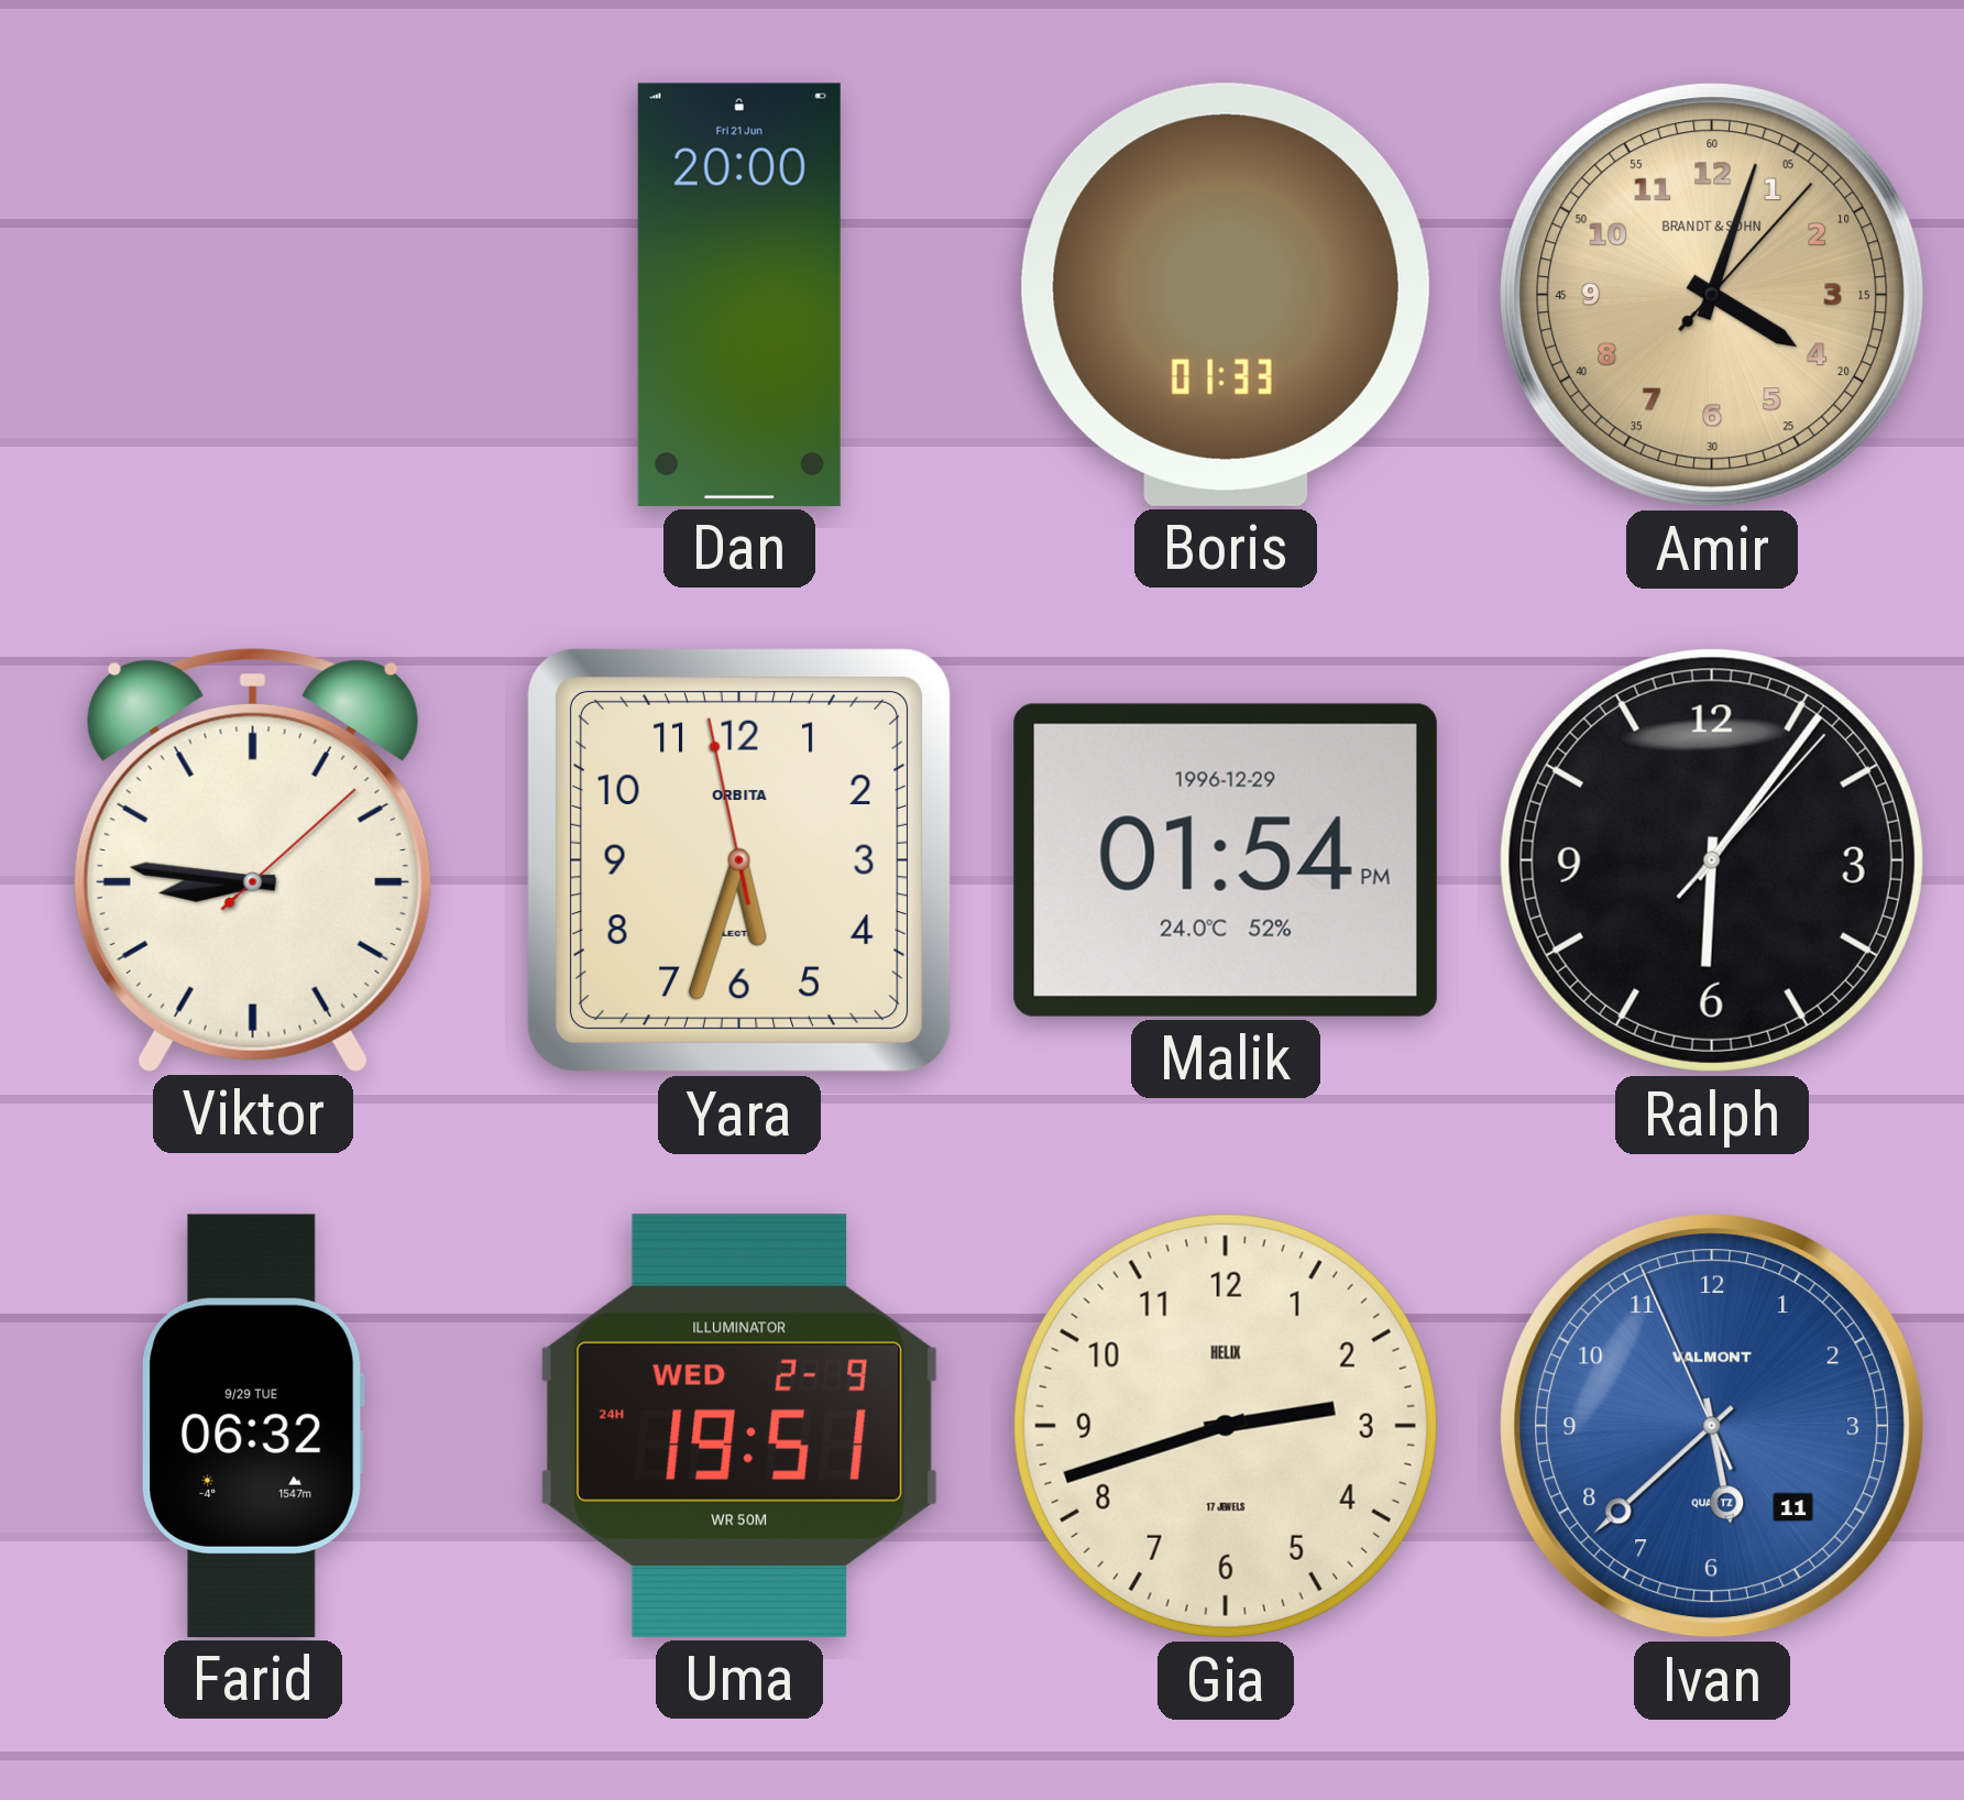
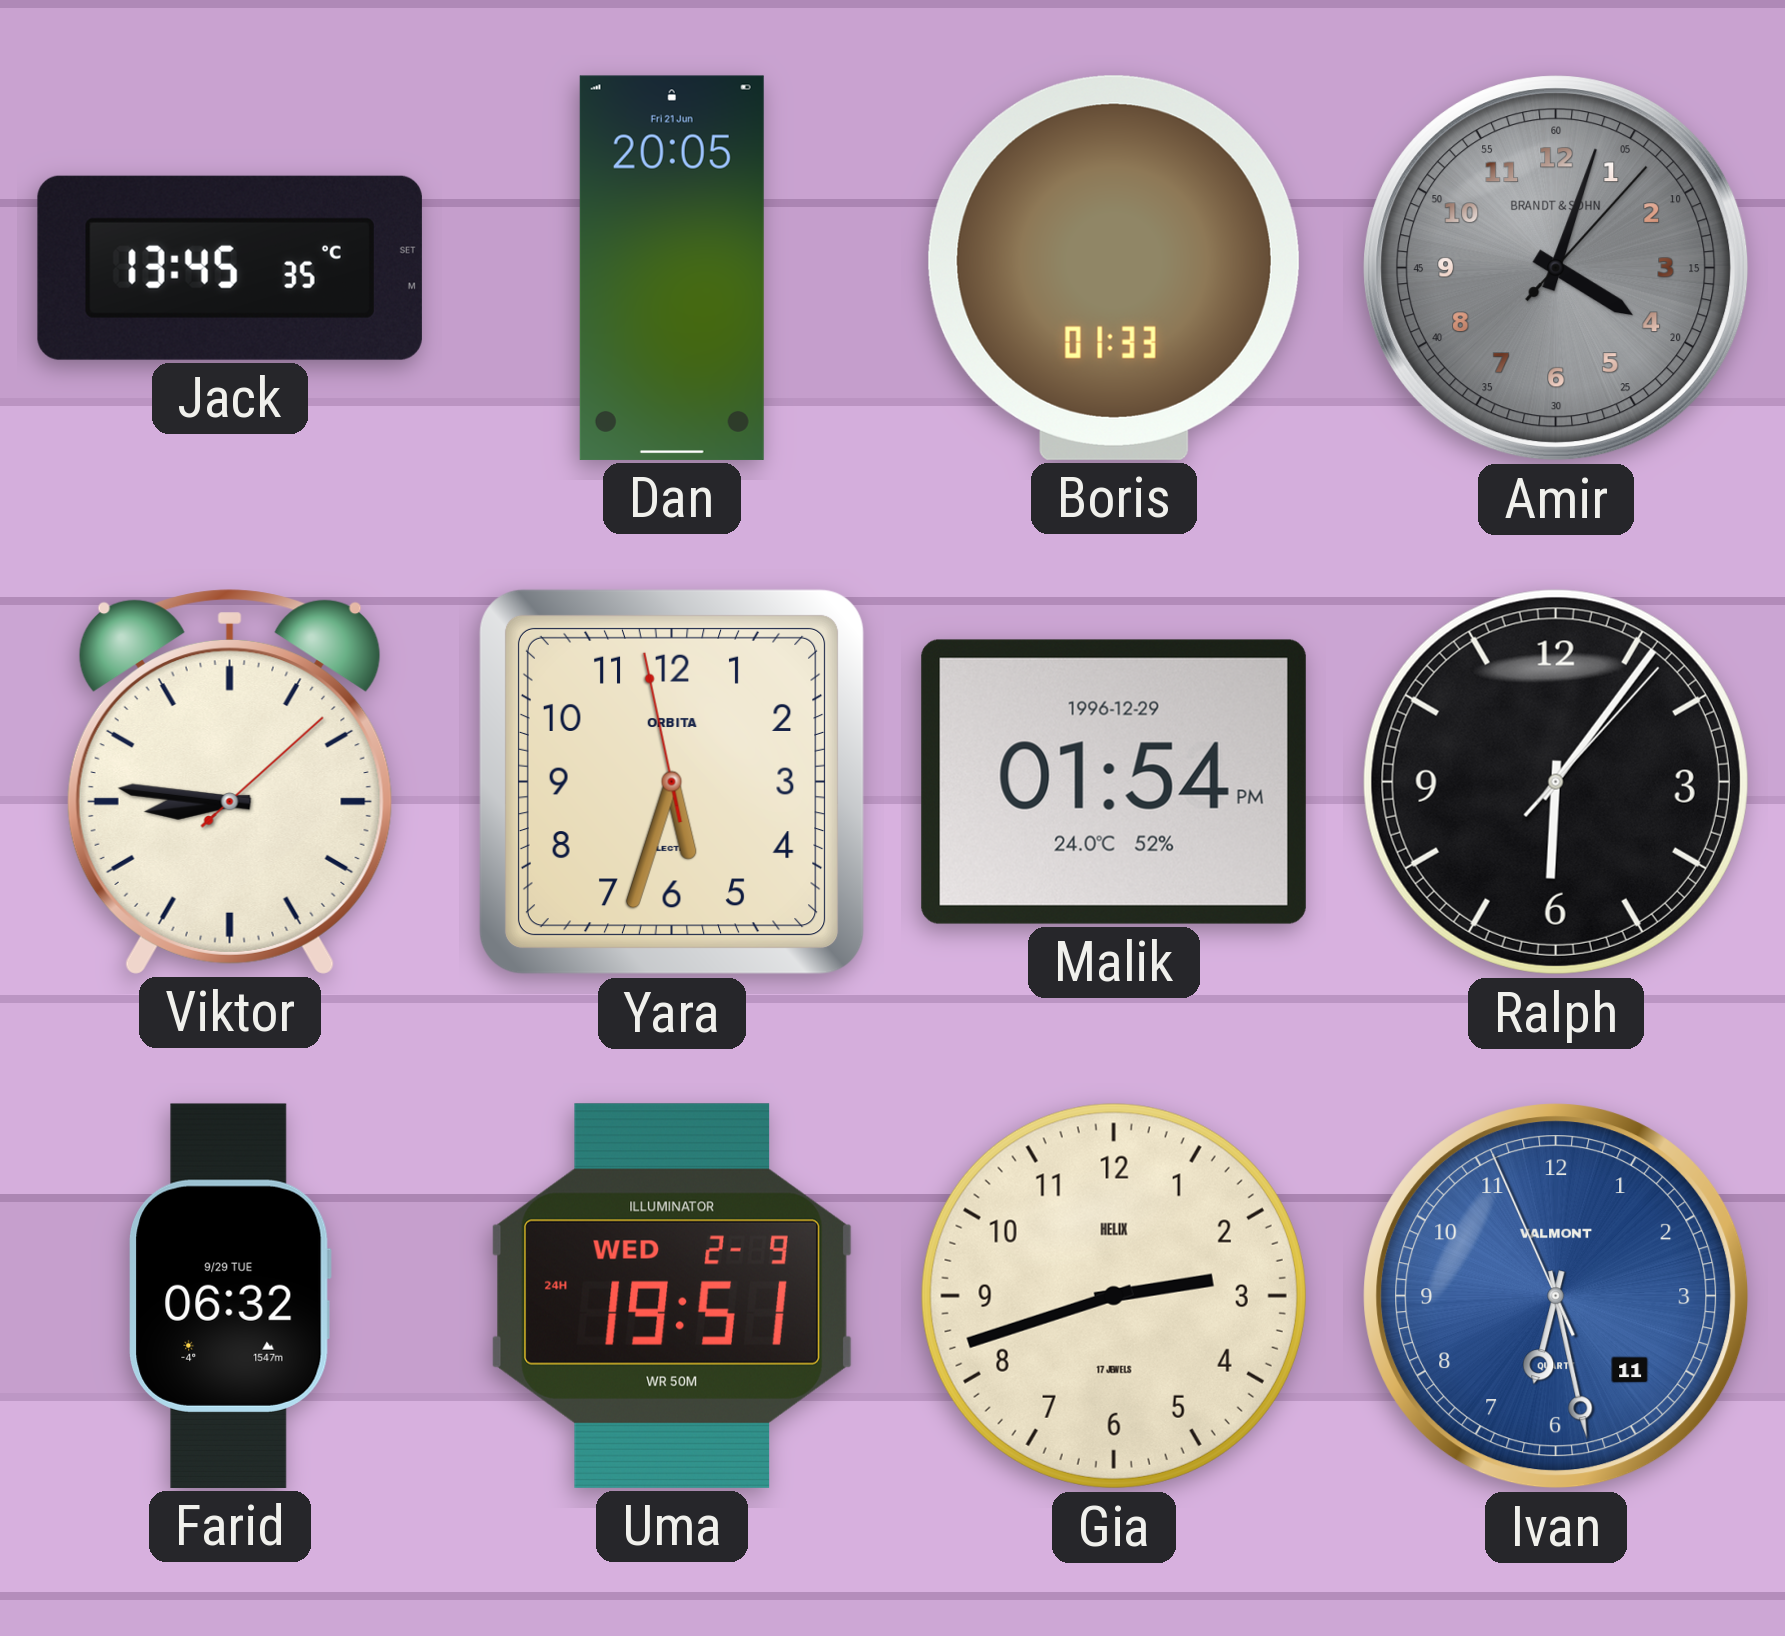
Jack: none -> 13:45
Dan: 20:00 -> 20:05
Amir dial: champagne -> grey
Ivan: 5:37 -> 6:27
